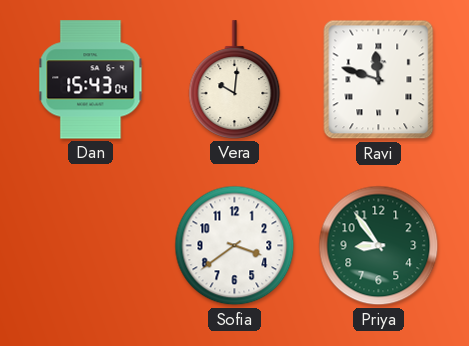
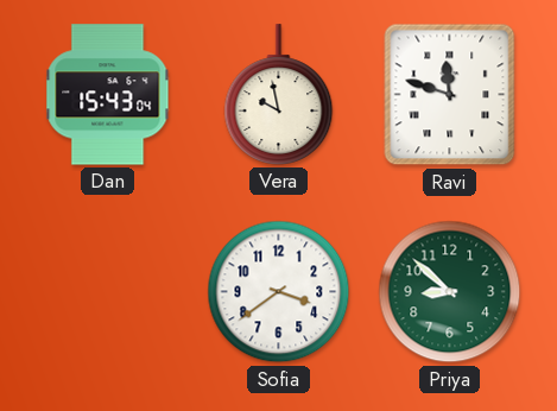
Vera: 10:01 -> 9:58
Priya: 8:54 -> 8:52
